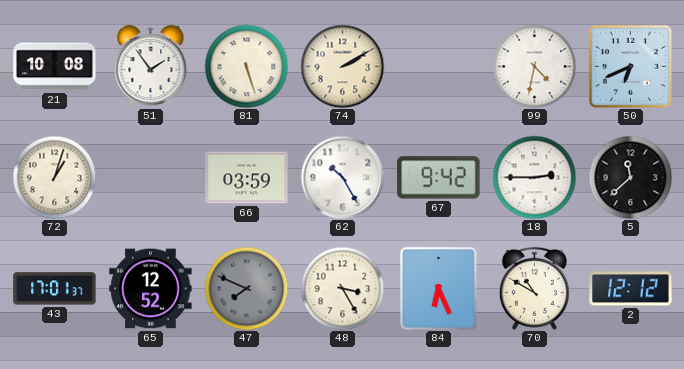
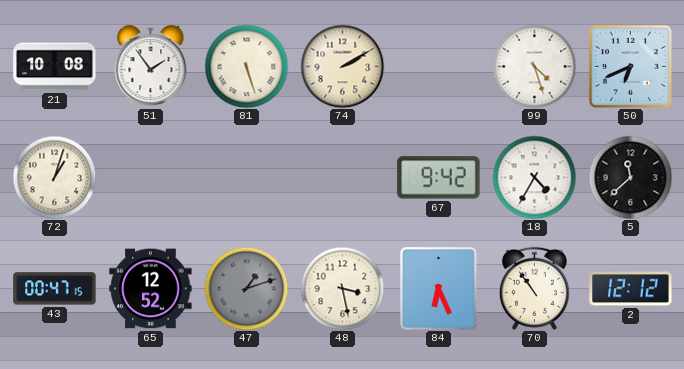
99: 4:32 -> 4:27
66: 03:59 -> none
62: 10:25 -> none
18: 2:45 -> 4:35
43: 17:01 -> 00:47
47: 7:49 -> 1:12
48: 3:25 -> 3:28
70: 10:50 -> 10:54
